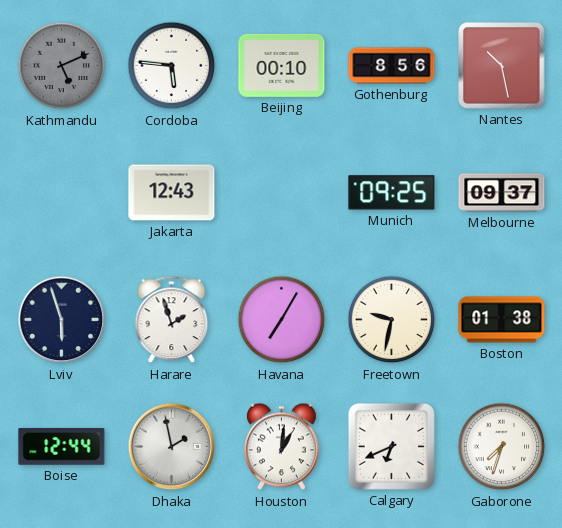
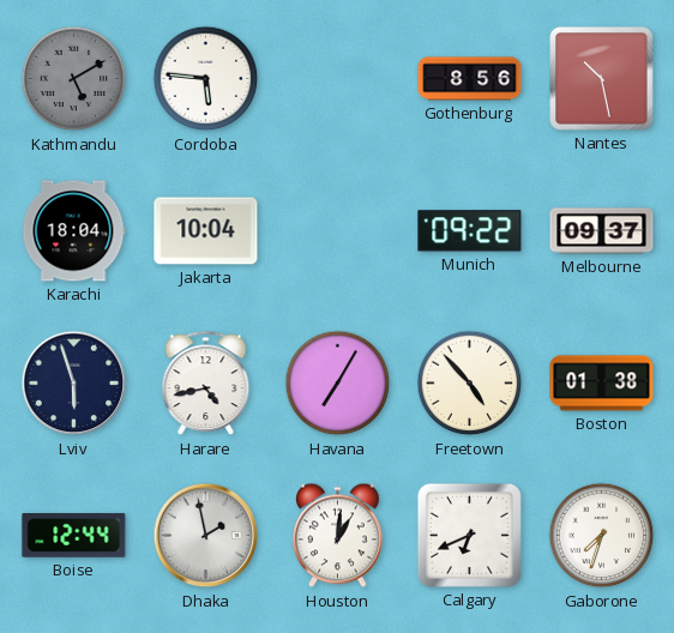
Kathmandu: 5:11 -> 5:10
Beijing: 00:10 -> none
Karachi: none -> 18:04
Jakarta: 12:43 -> 10:04
Munich: 09:25 -> 09:22
Harare: 1:57 -> 4:43
Freetown: 9:32 -> 4:53
